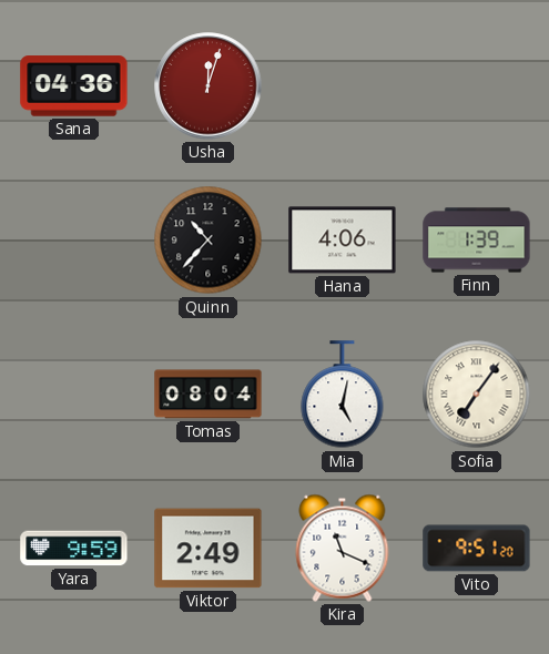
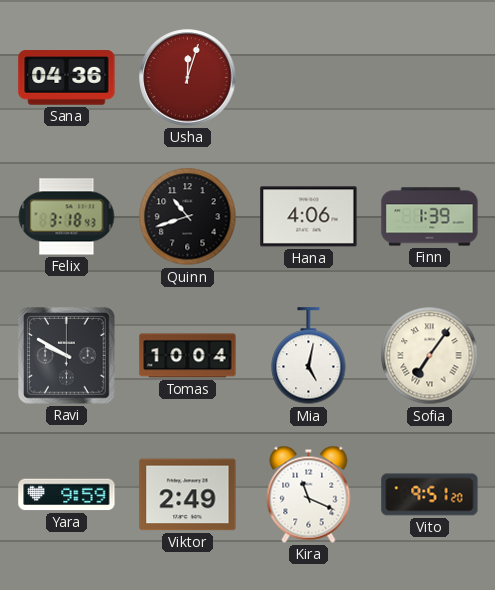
Felix: none -> 3:18
Quinn: 10:37 -> 10:42
Ravi: none -> 9:50
Tomas: 08:04 -> 10:04
